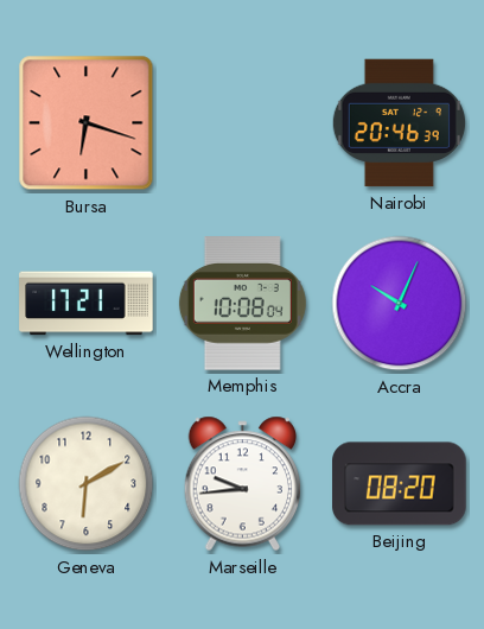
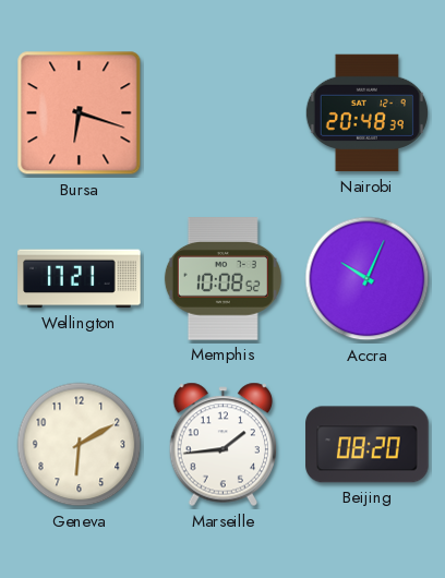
Nairobi: 20:46 -> 20:48
Memphis: 10:08:04 -> 10:08:52
Marseille: 9:44 -> 1:44
